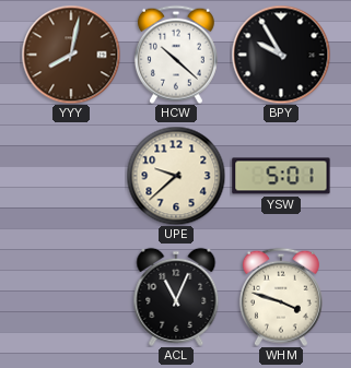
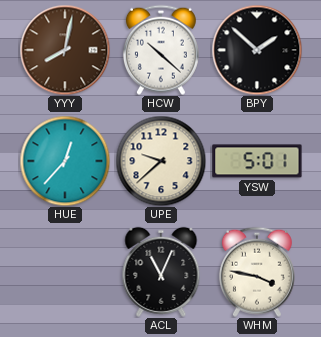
BPY: 9:55 -> 1:52
HUE: none -> 12:37
WHM: 3:48 -> 3:47
